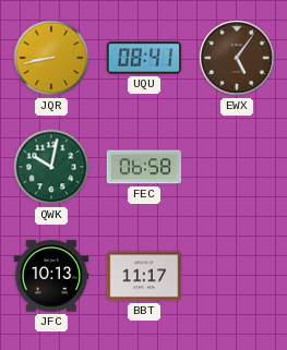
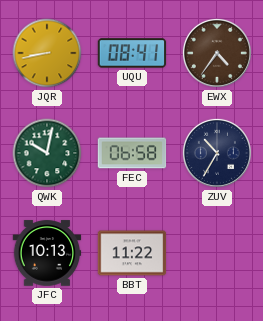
EWX: 5:06 -> 4:36
ZUV: none -> 10:35
BBT: 11:17 -> 11:22
